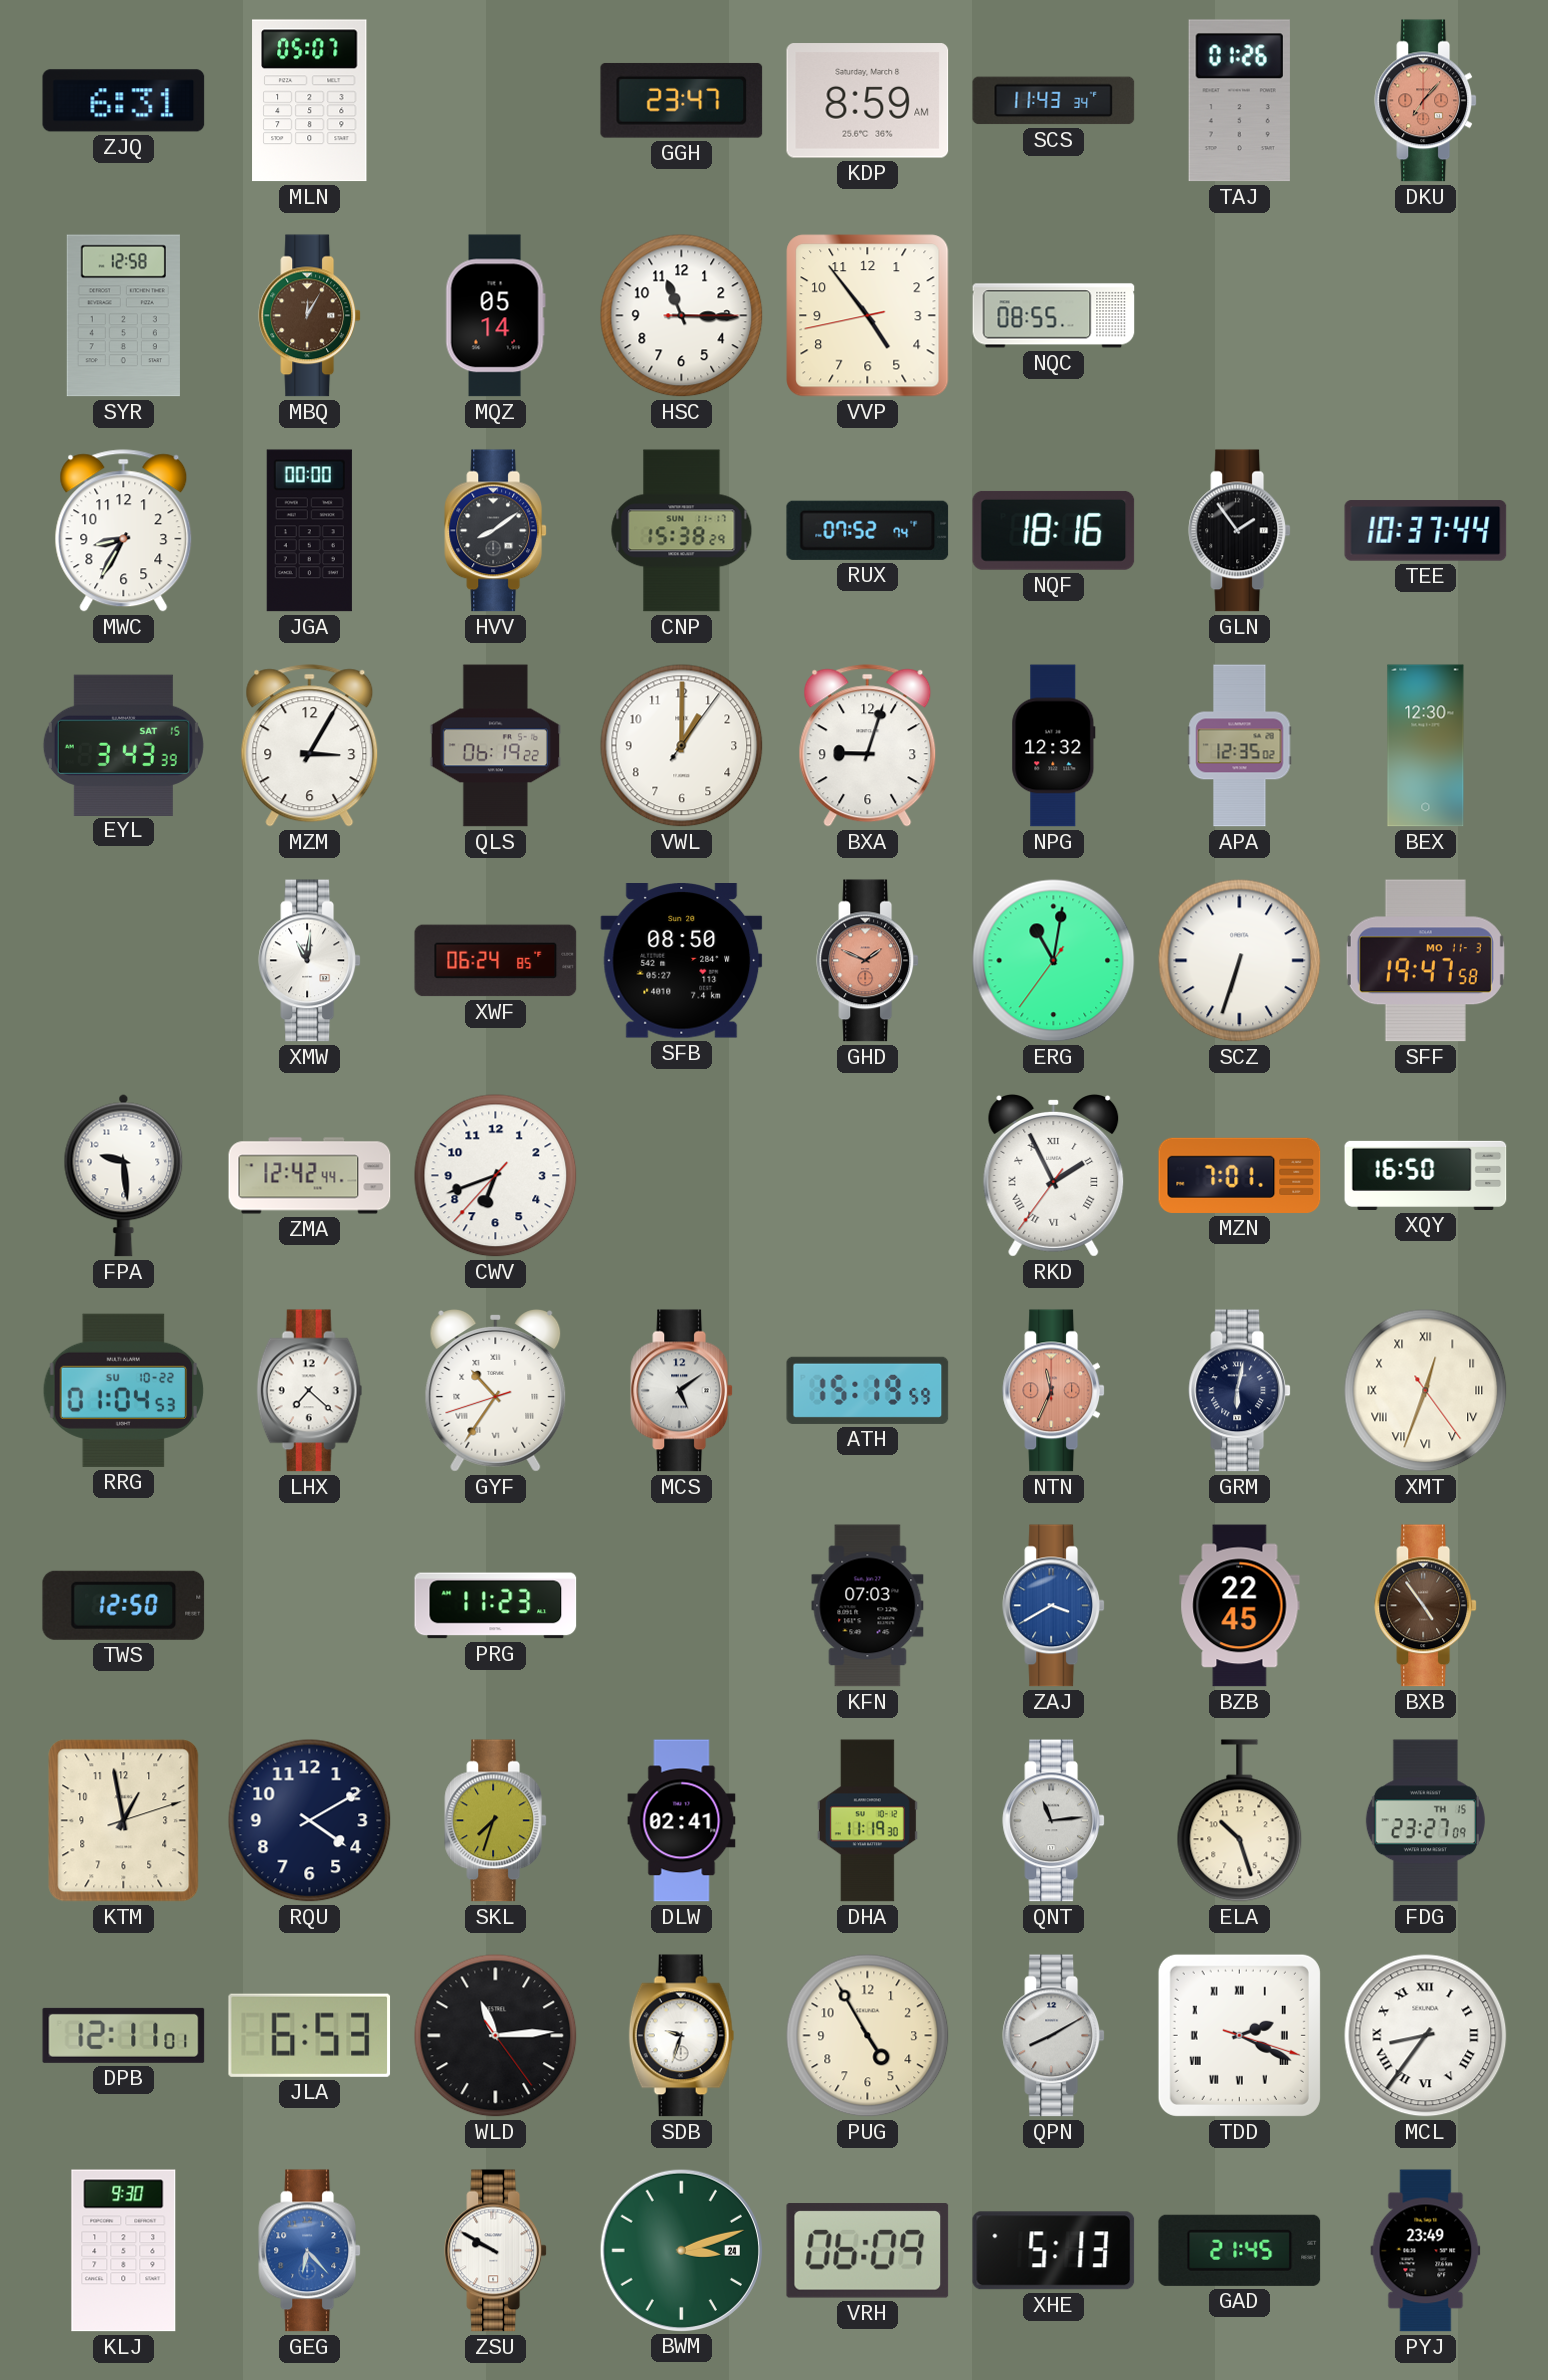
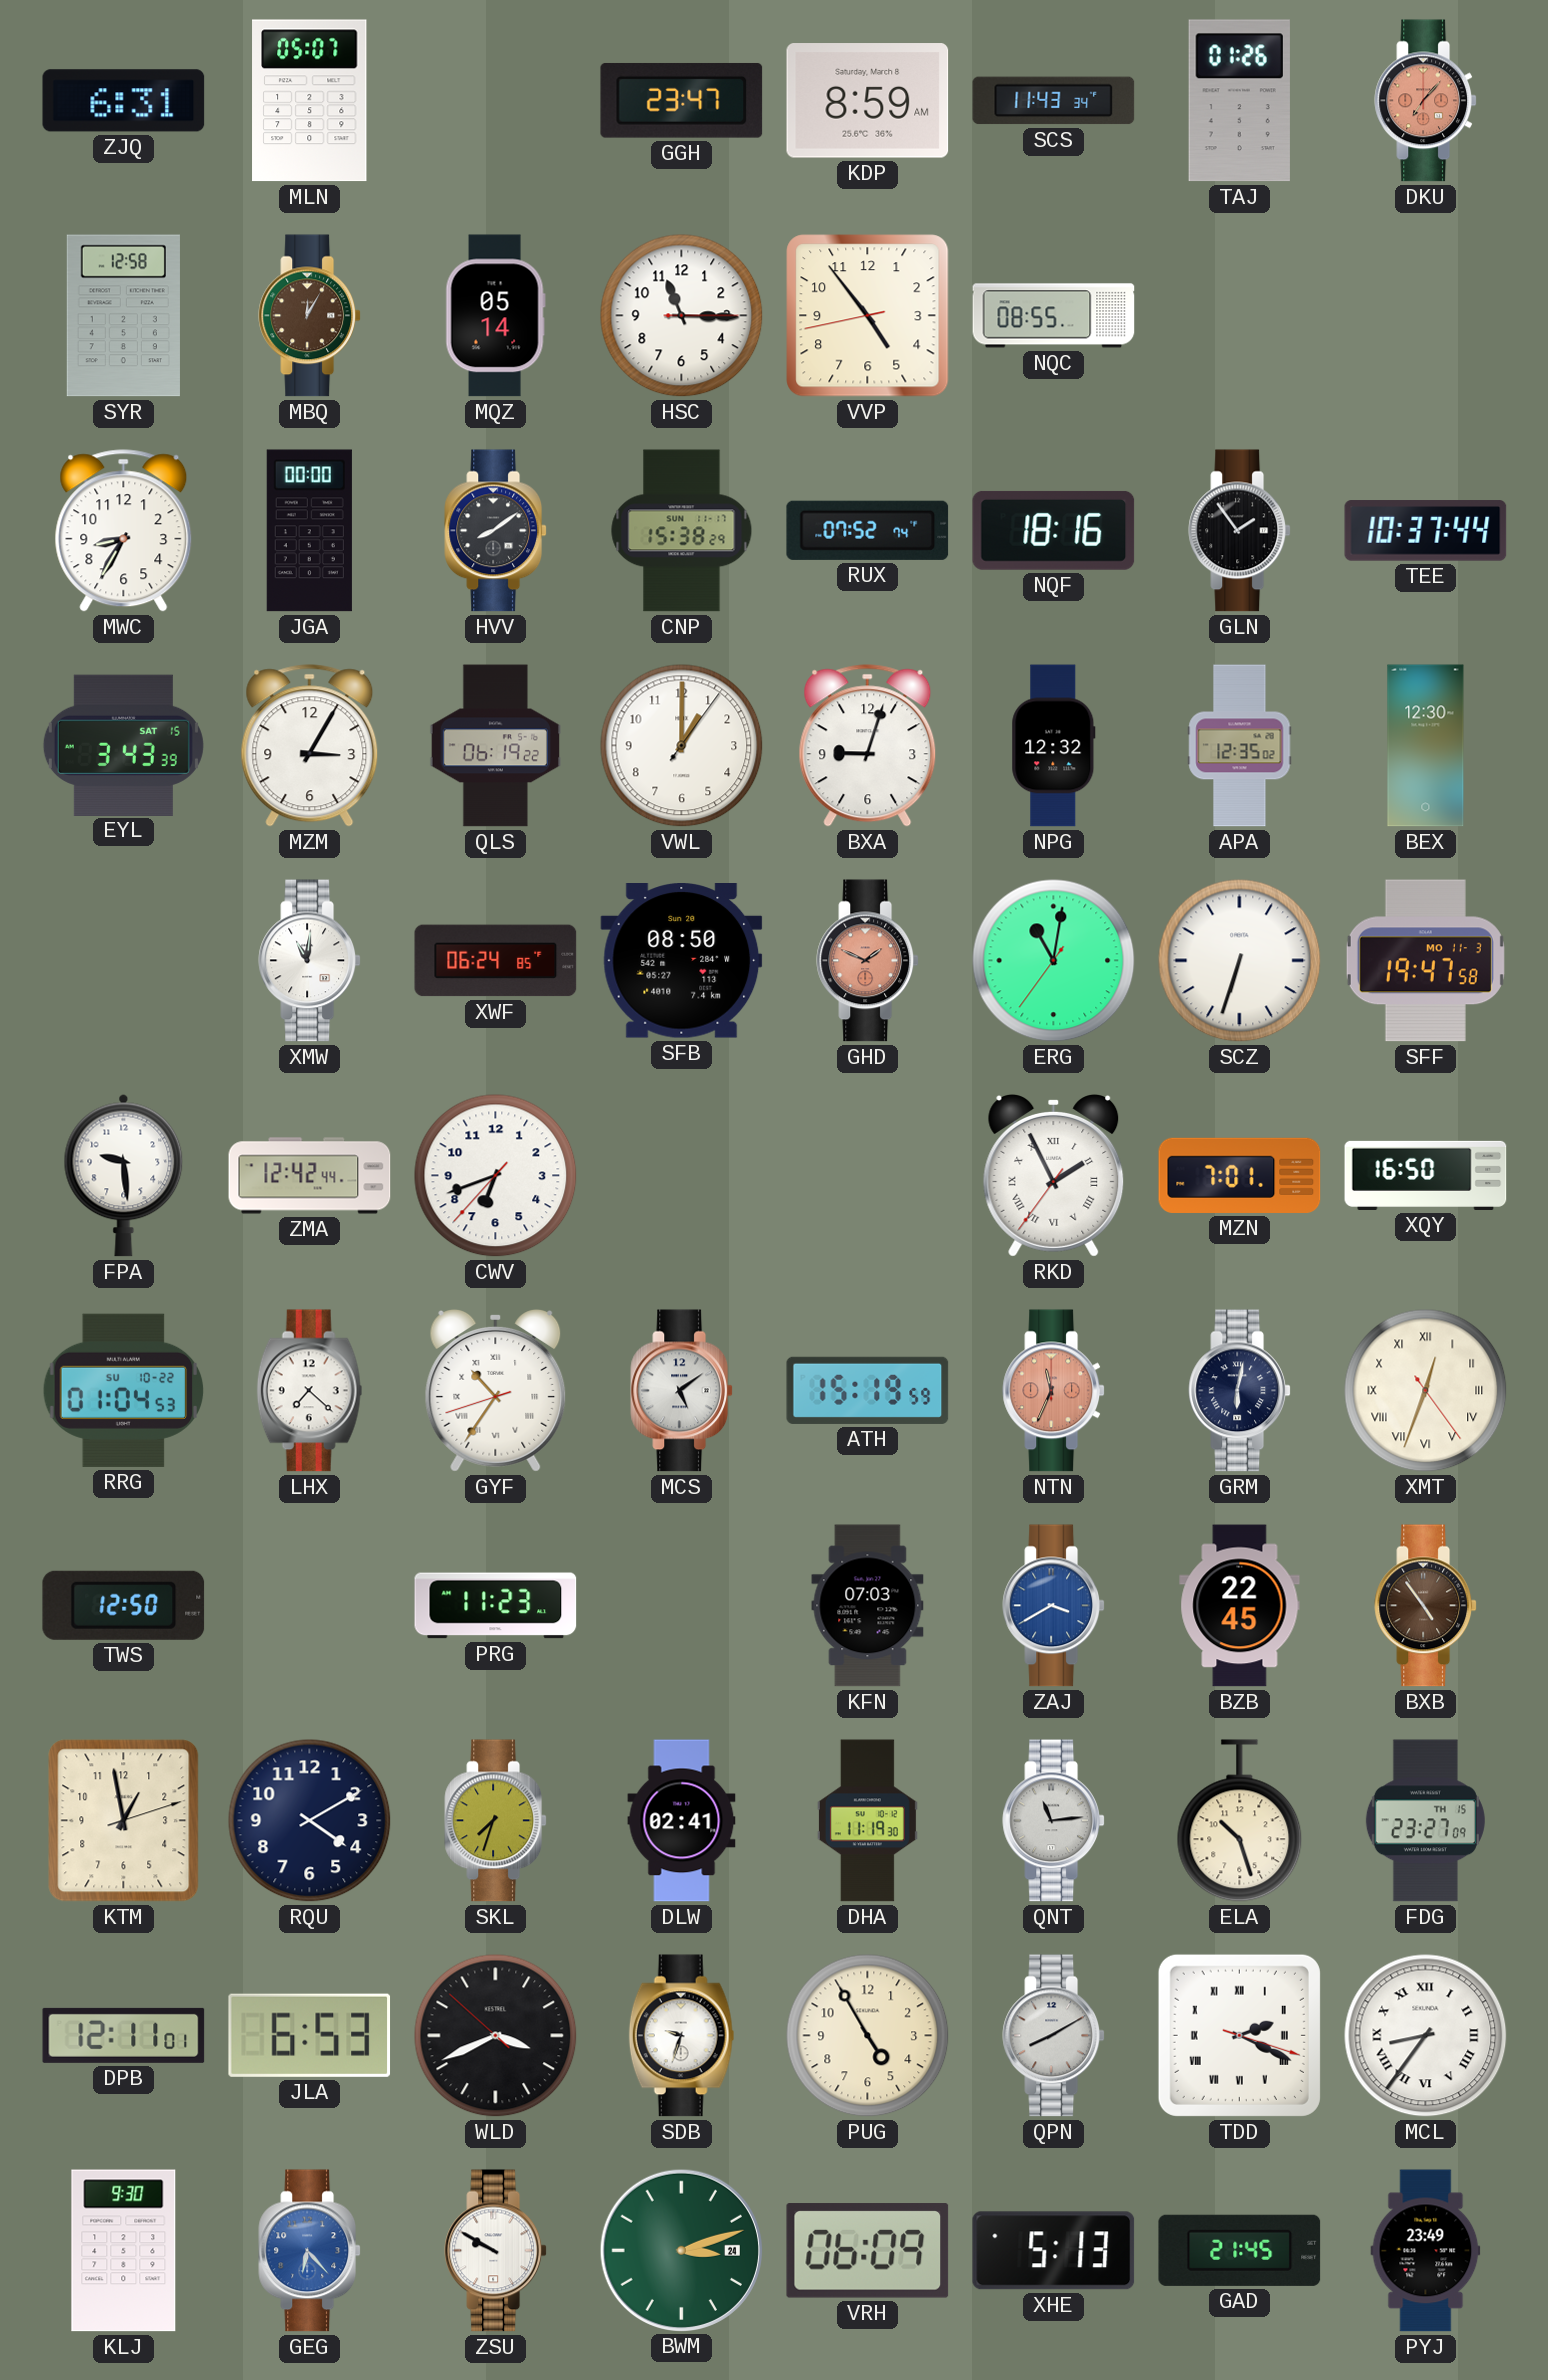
WLD: 11:14 -> 3:40
